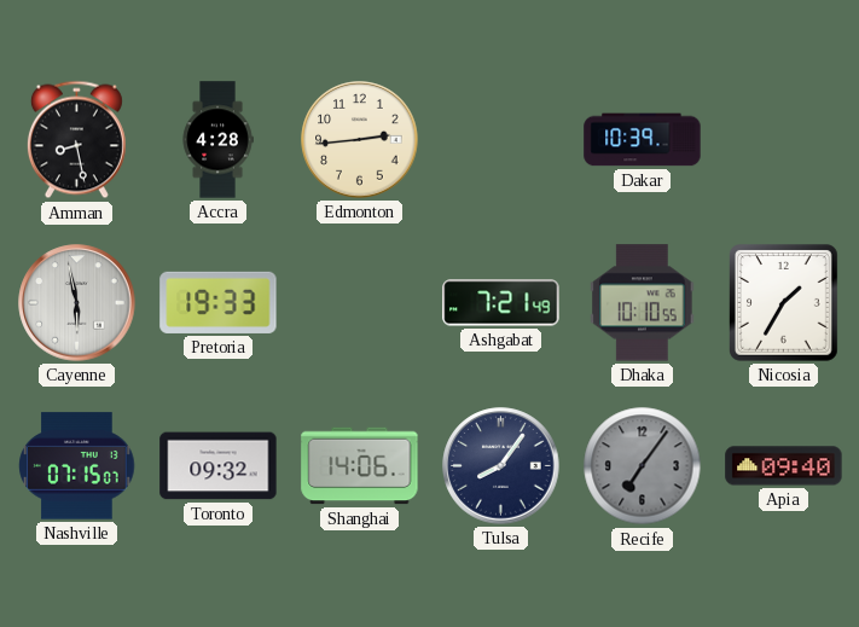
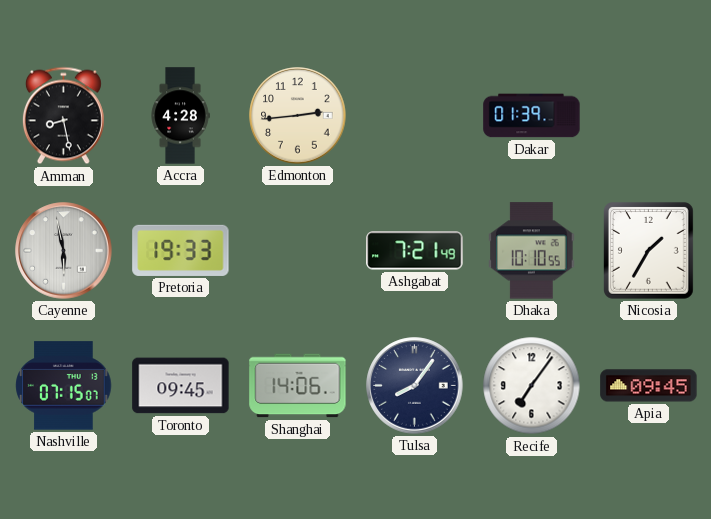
Dakar: 10:39 -> 01:39
Toronto: 09:32 -> 09:45
Recife dial: grey -> white
Apia: 09:40 -> 09:45
